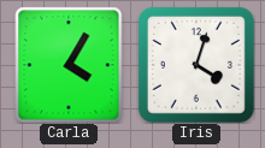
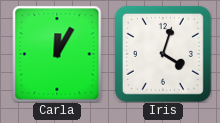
Carla: 4:05 -> 12:05
